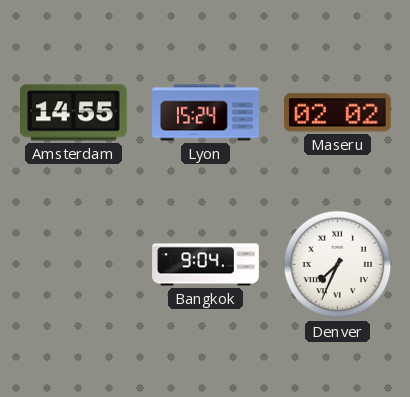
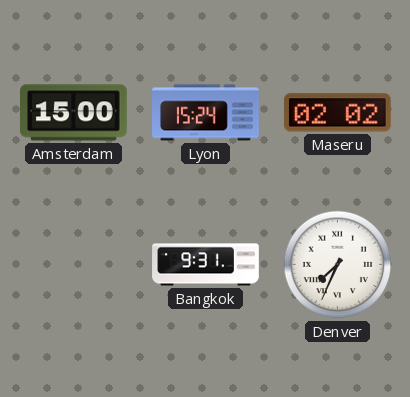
Amsterdam: 14:55 -> 15:00
Bangkok: 9:04 -> 9:31
